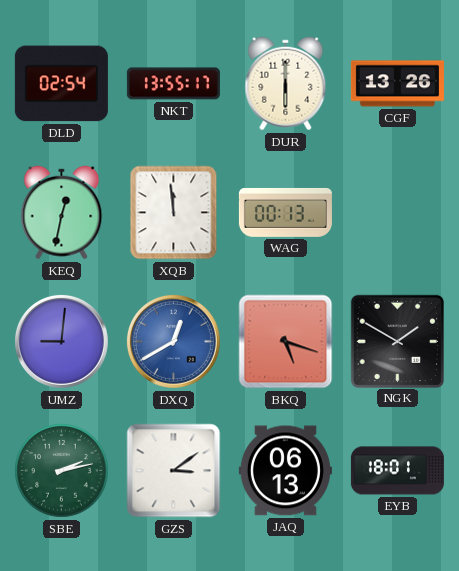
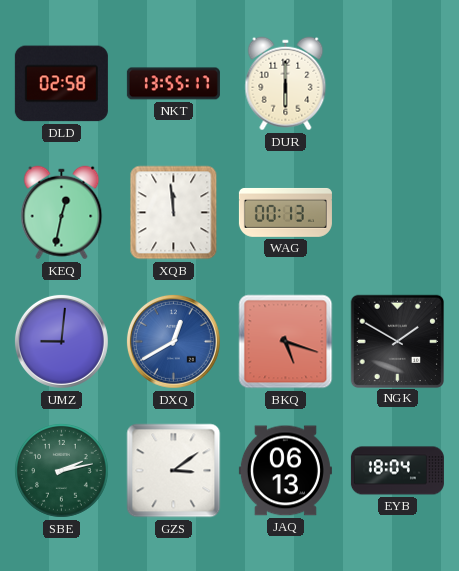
DLD: 02:54 -> 02:58
CGF: 13:26 -> none
EYB: 18:01 -> 18:04
